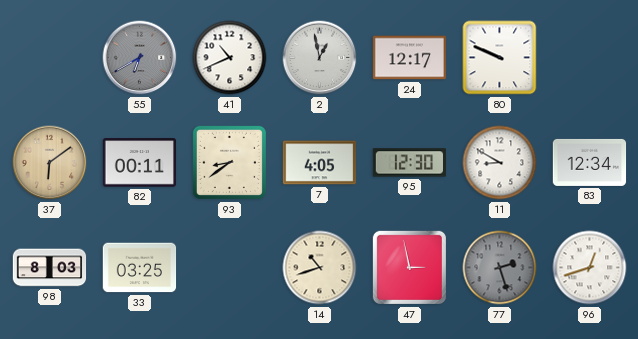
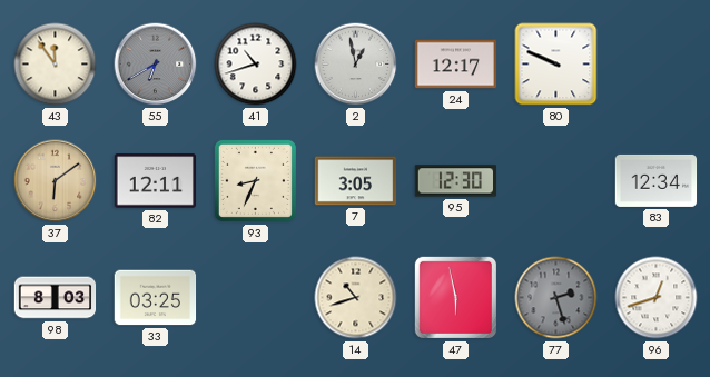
43: none -> 11:54
41: 10:41 -> 10:42
82: 00:11 -> 12:11
93: 8:39 -> 8:34
7: 4:05 -> 3:05
11: 8:50 -> none
47: 2:58 -> 5:58
